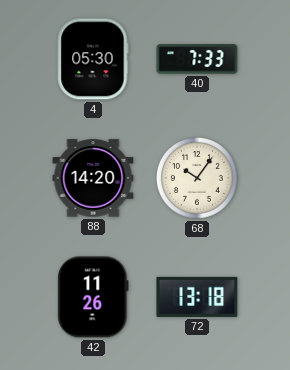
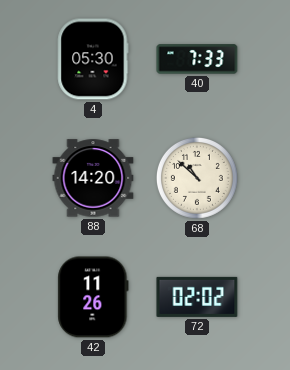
68: 10:06 -> 10:52
72: 13:18 -> 02:02
